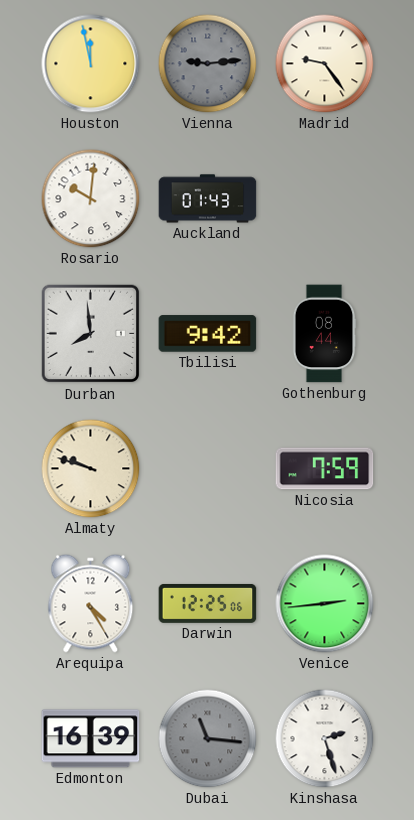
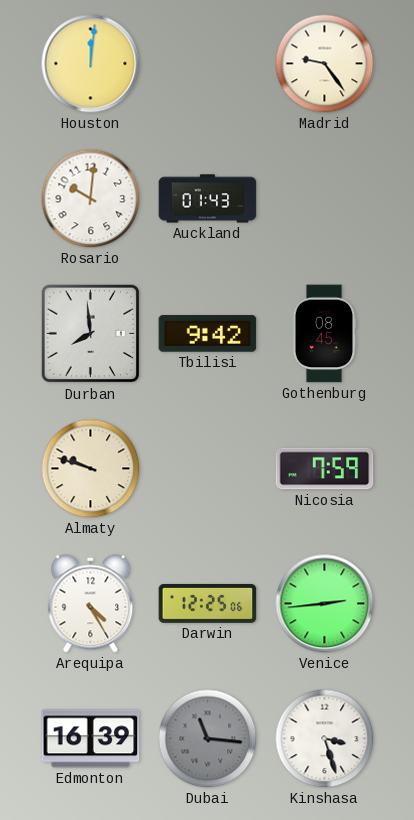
Houston: 11:58 -> 12:01
Vienna: 9:14 -> none
Gothenburg: 08:44 -> 08:45
Kinshasa: 2:27 -> 3:27
